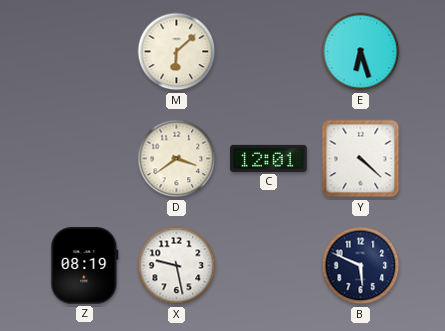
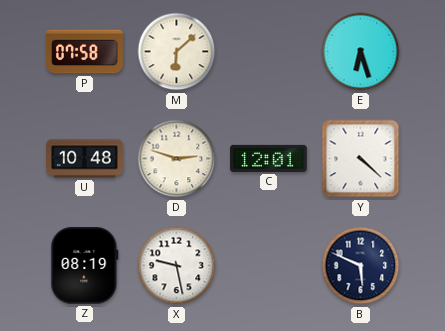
P: none -> 07:58
U: none -> 10:48
D: 3:39 -> 2:48
